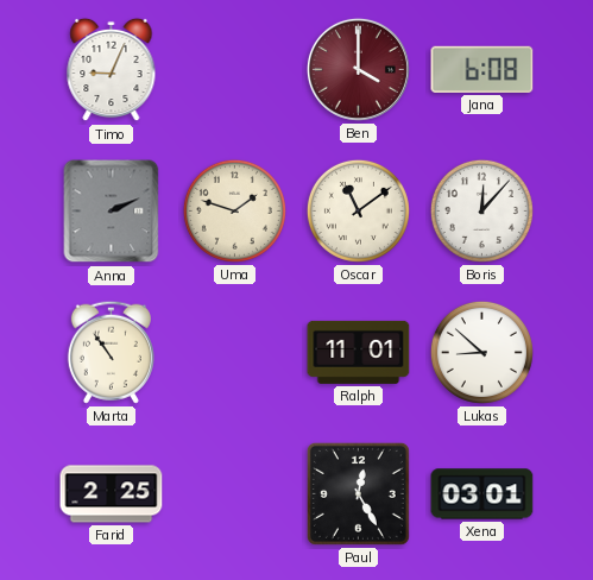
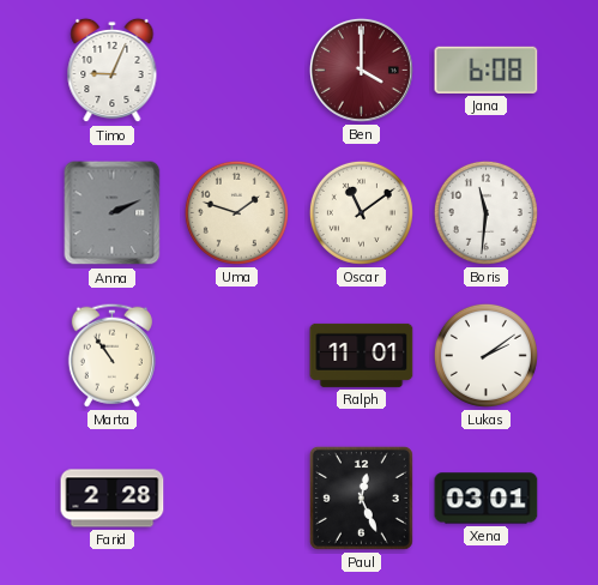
Boris: 12:07 -> 11:31
Lukas: 8:52 -> 2:09
Farid: 2:25 -> 2:28
Paul: 12:25 -> 12:26
